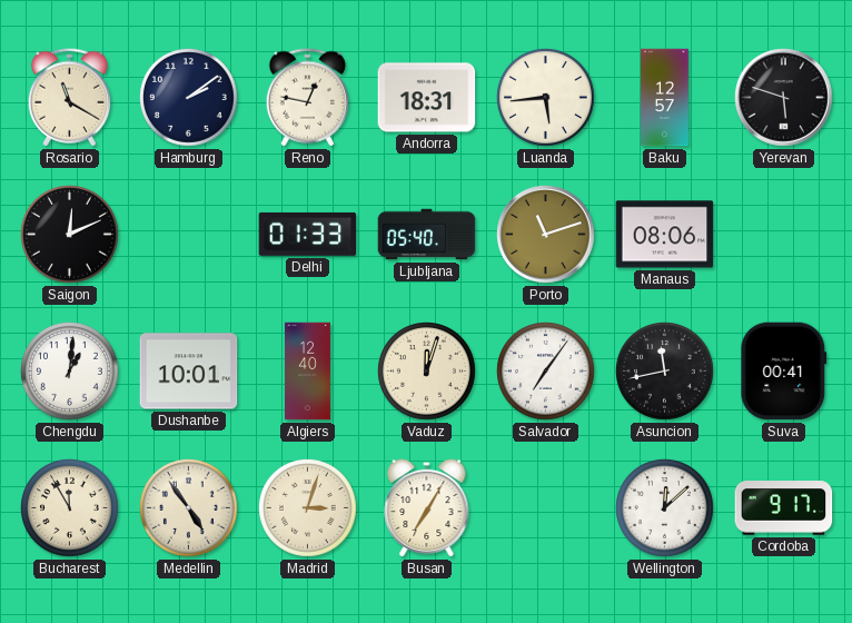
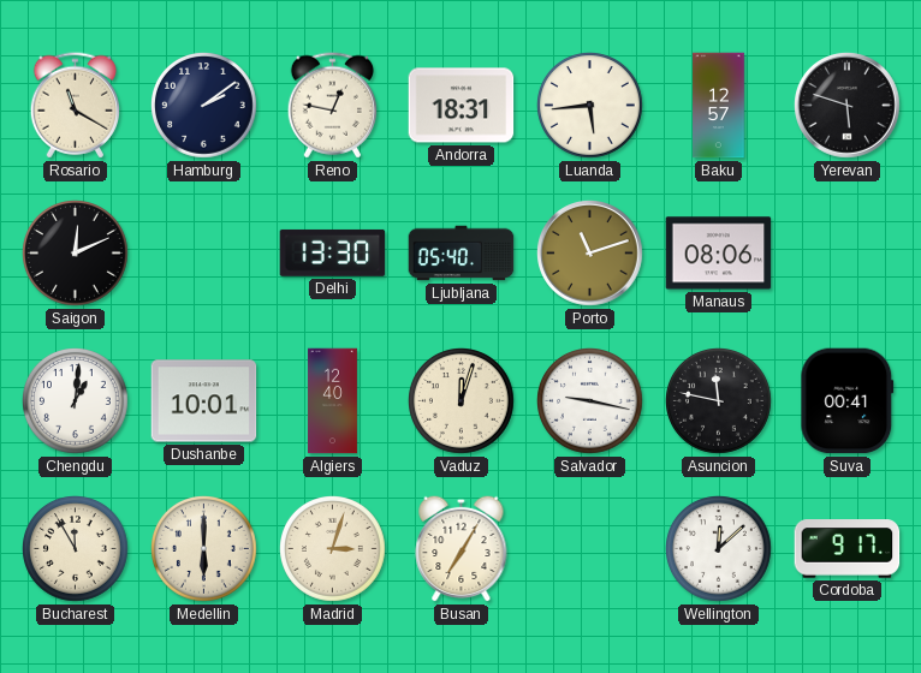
Delhi: 01:33 -> 13:30
Salvador: 7:06 -> 9:17
Asuncion: 11:43 -> 11:47
Medellin: 4:54 -> 6:00
